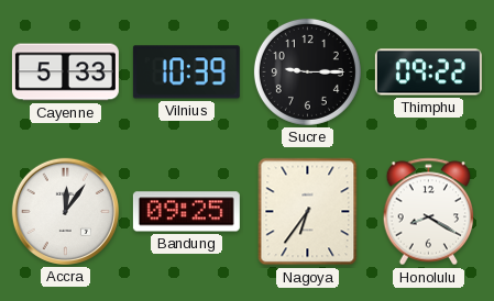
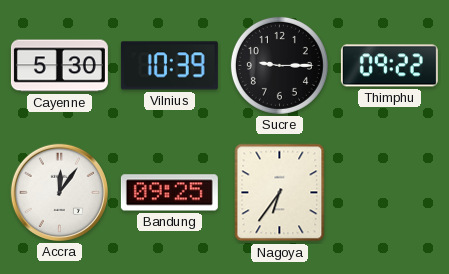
Cayenne: 5:33 -> 5:30
Honolulu: 8:20 -> none
